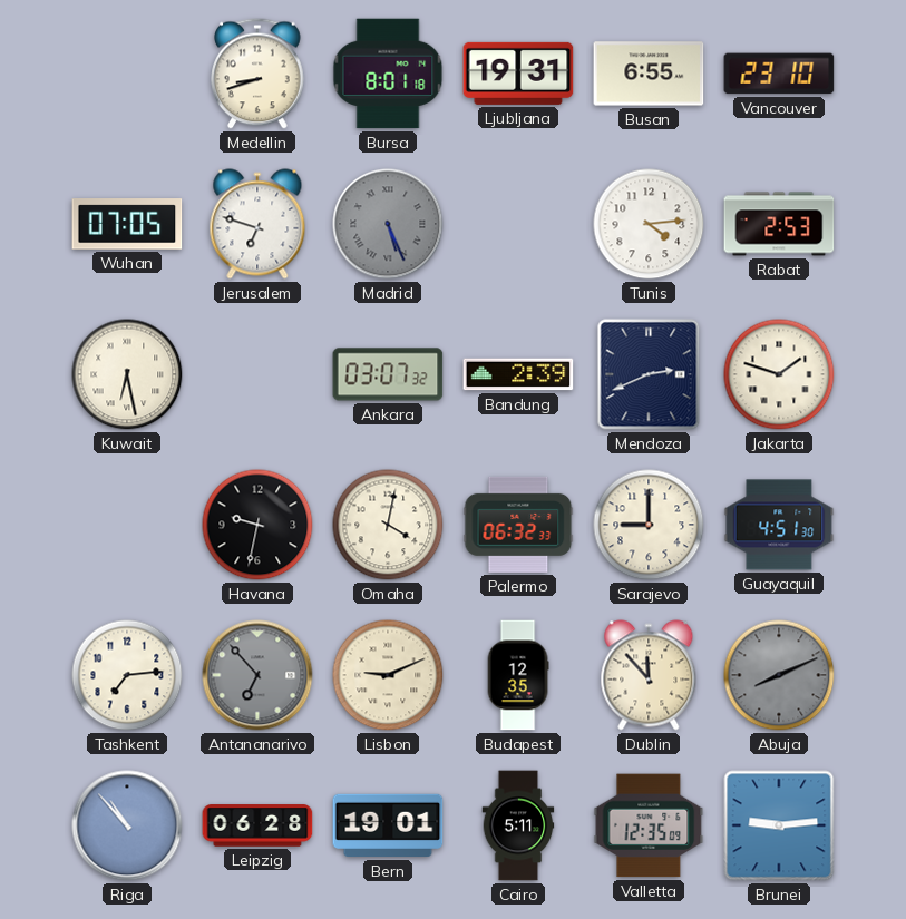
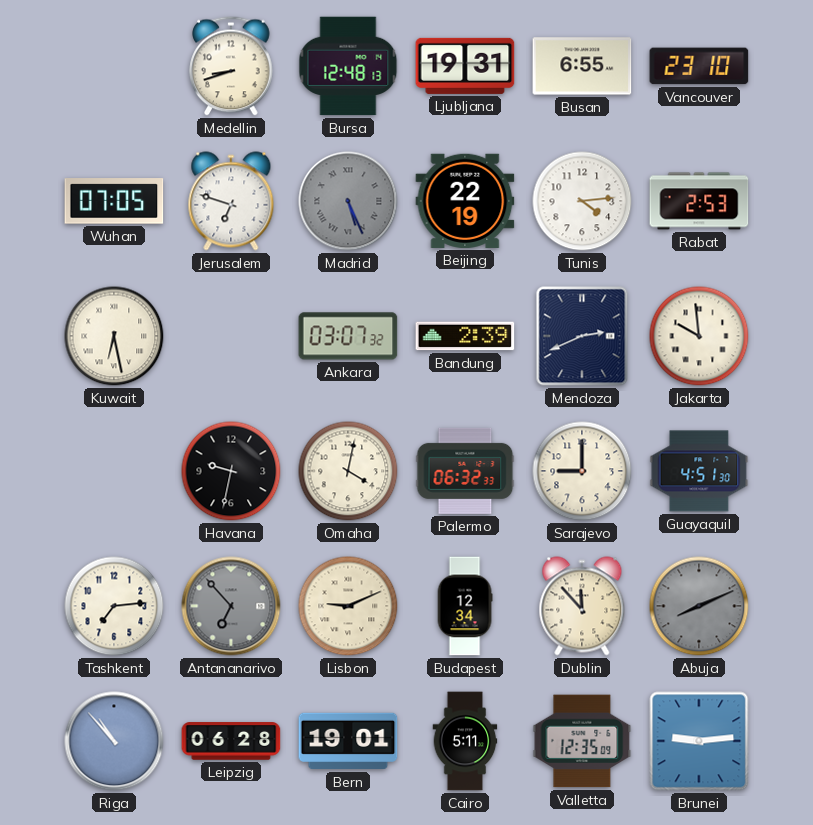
Bursa: 8:01 -> 12:48
Beijing: none -> 22:19
Jakarta: 1:48 -> 9:59
Budapest: 12:35 -> 12:34
